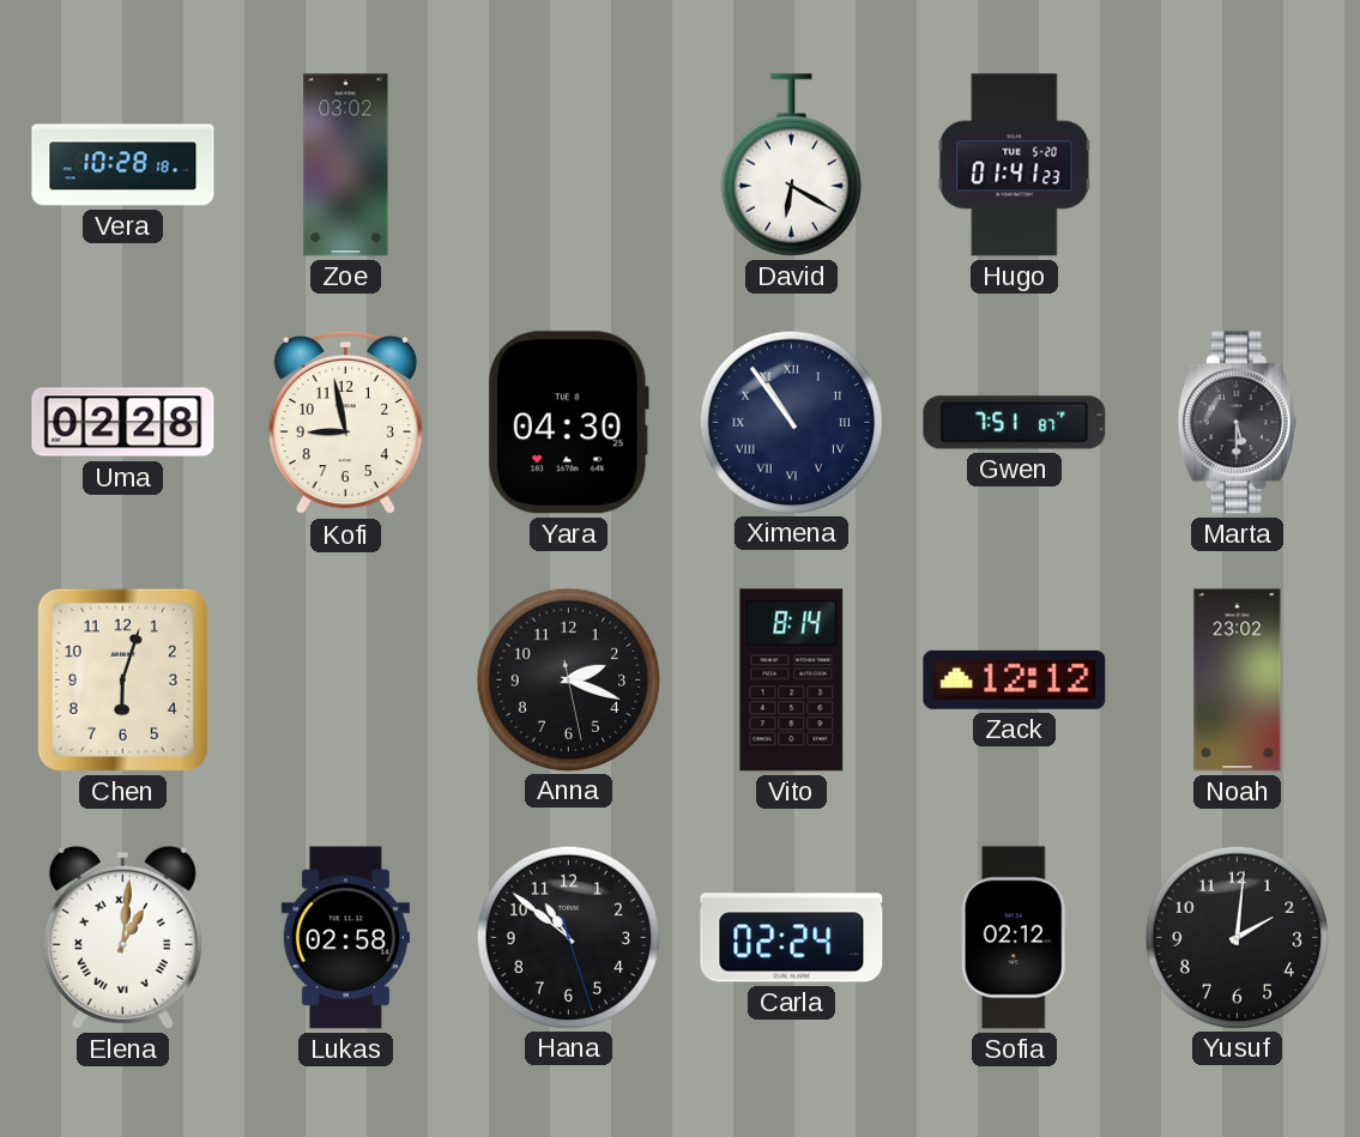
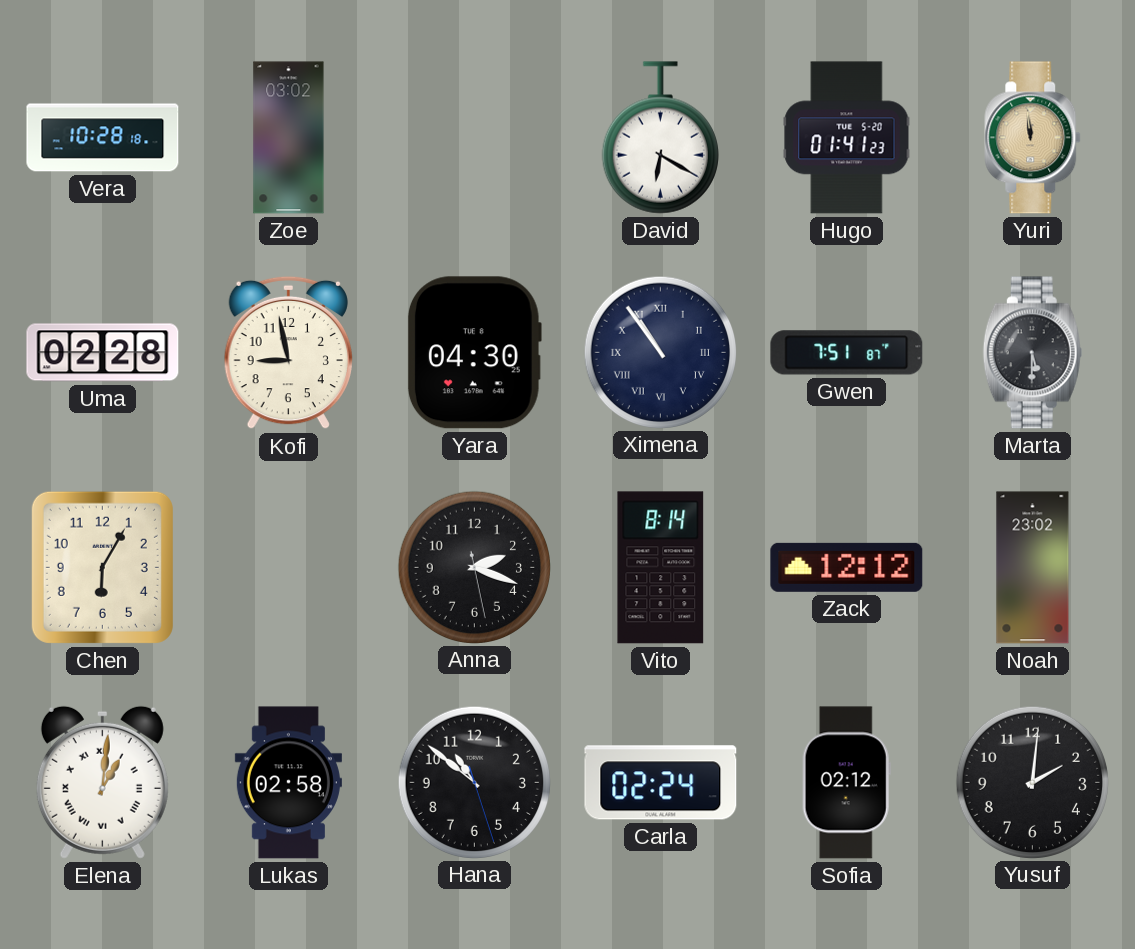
Yuri: none -> 11:59
Chen: 6:03 -> 6:05
